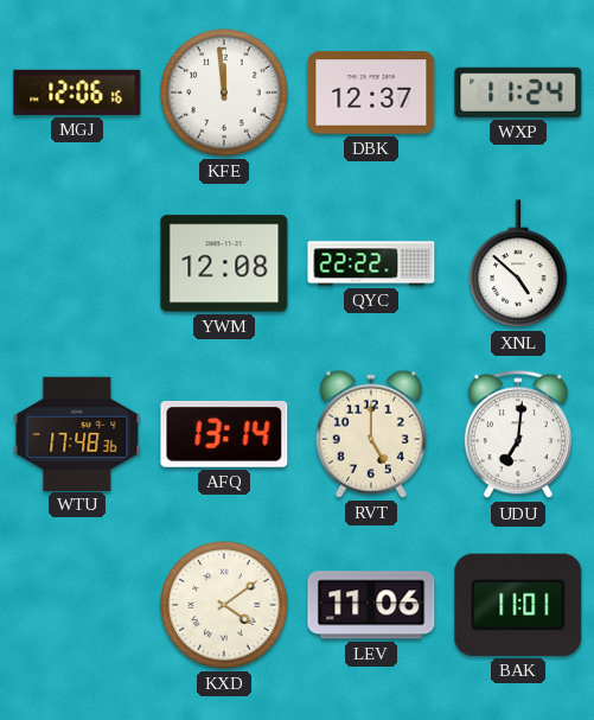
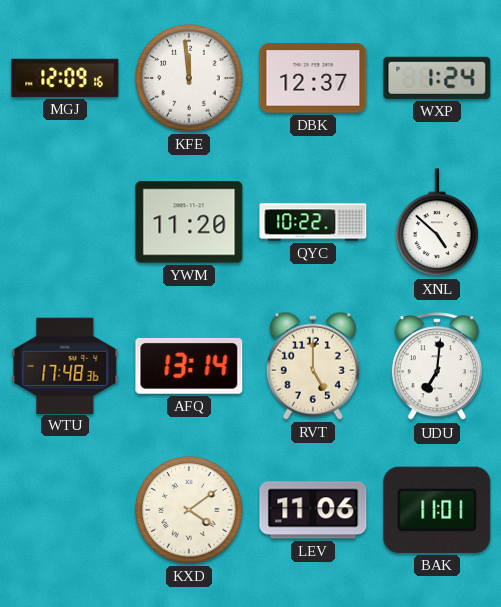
MGJ: 12:06 -> 12:09
WXP: 11:24 -> 1:24
YWM: 12:08 -> 11:20
QYC: 22:22 -> 10:22
